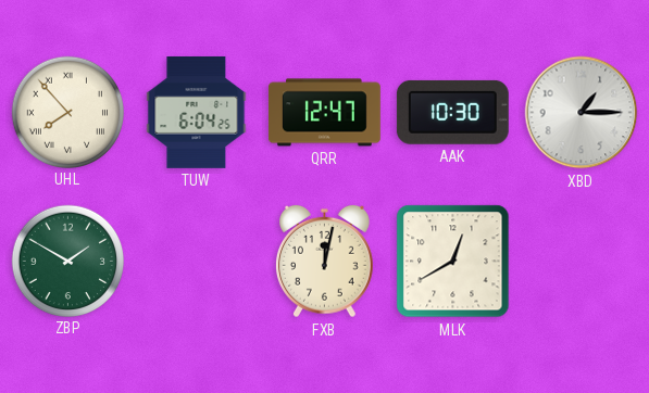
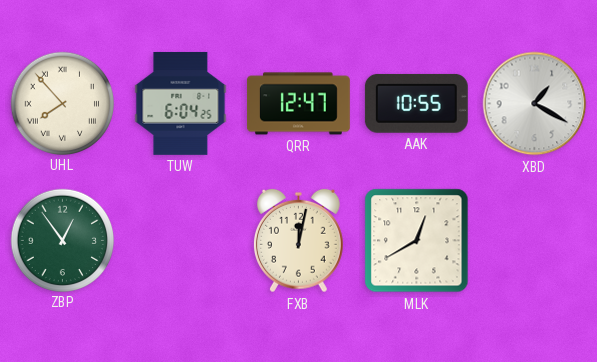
AAK: 10:30 -> 10:55
XBD: 1:15 -> 1:20
ZBP: 1:50 -> 12:54
